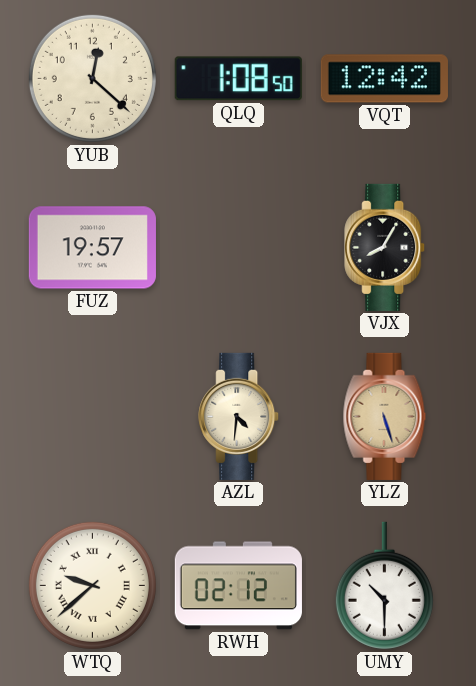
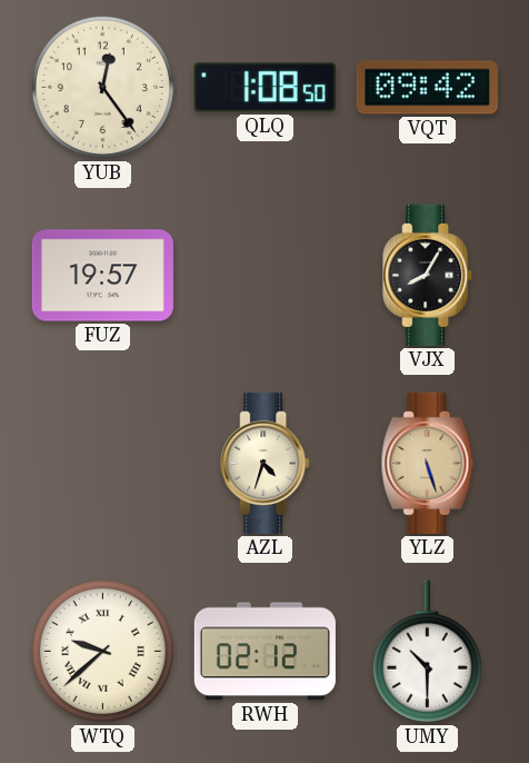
YUB: 12:22 -> 12:24
VQT: 12:42 -> 09:42
AZL: 4:31 -> 4:33
